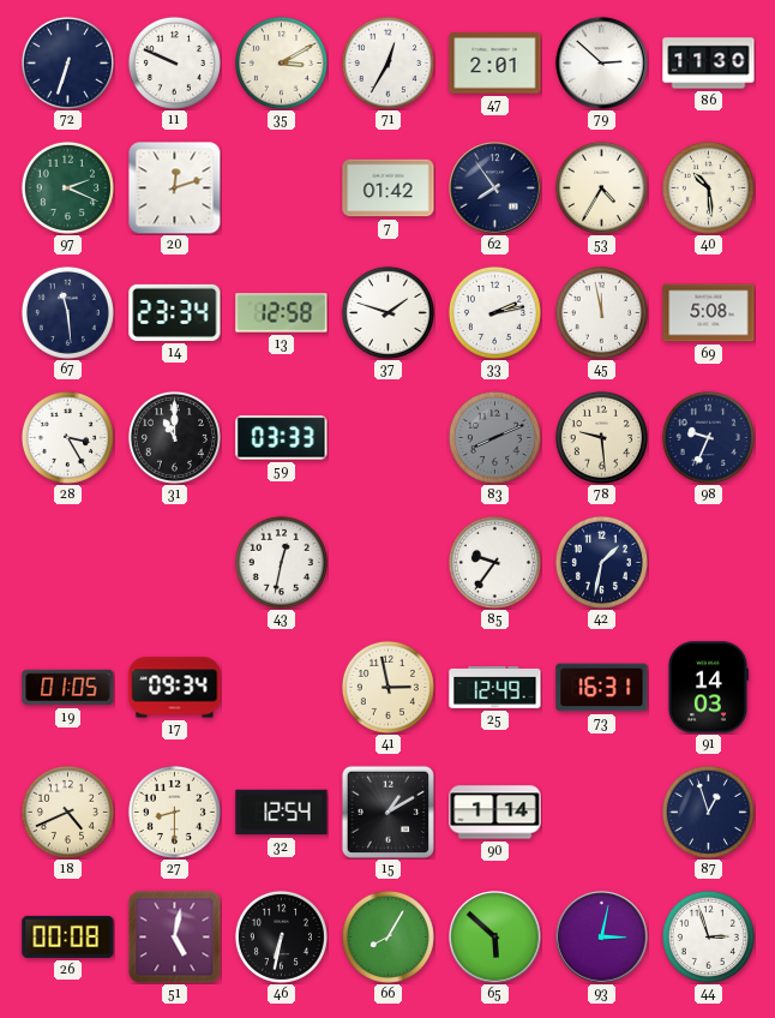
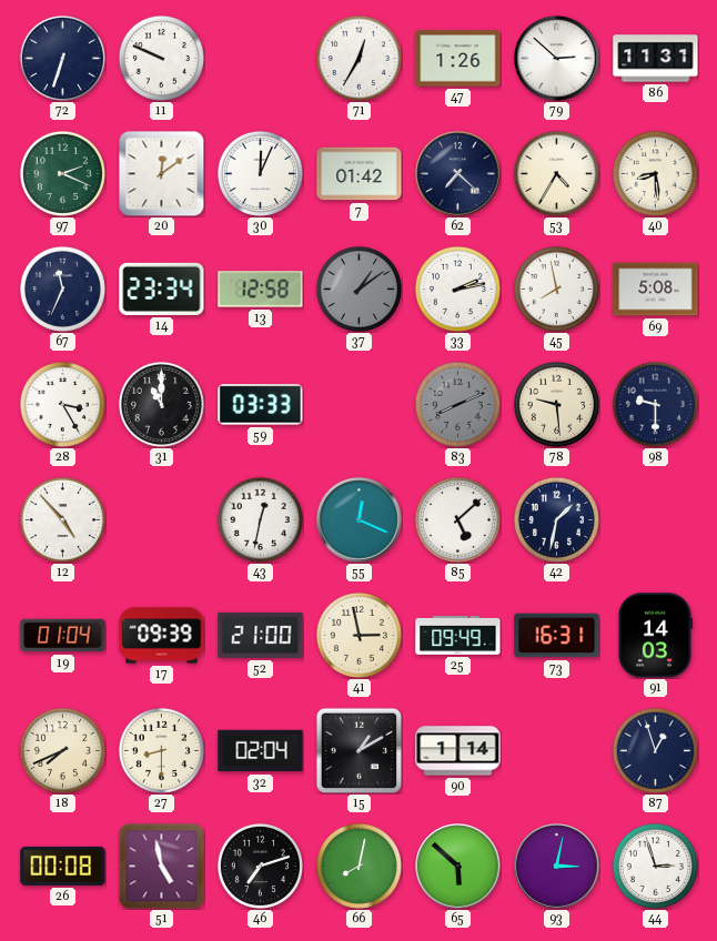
35: 3:10 -> none
47: 2:01 -> 1:26
86: 11:30 -> 11:31
20: 12:12 -> 12:09
30: none -> 12:04
62: 7:54 -> 7:22
40: 10:29 -> 8:29
67: 11:29 -> 11:34
37: 1:48 -> 1:09
37 dial: white -> grey
45: 11:58 -> 7:58
98: 9:34 -> 9:30
12: none -> 4:53
55: none -> 12:19
85: 9:36 -> 5:08
19: 01:05 -> 01:04
17: 09:34 -> 09:39
52: none -> 21:00
25: 12:49 -> 09:49
18: 4:41 -> 7:41
32: 12:54 -> 02:04
51: 5:02 -> 4:58
46: 6:32 -> 7:12
66: 8:05 -> 8:02
